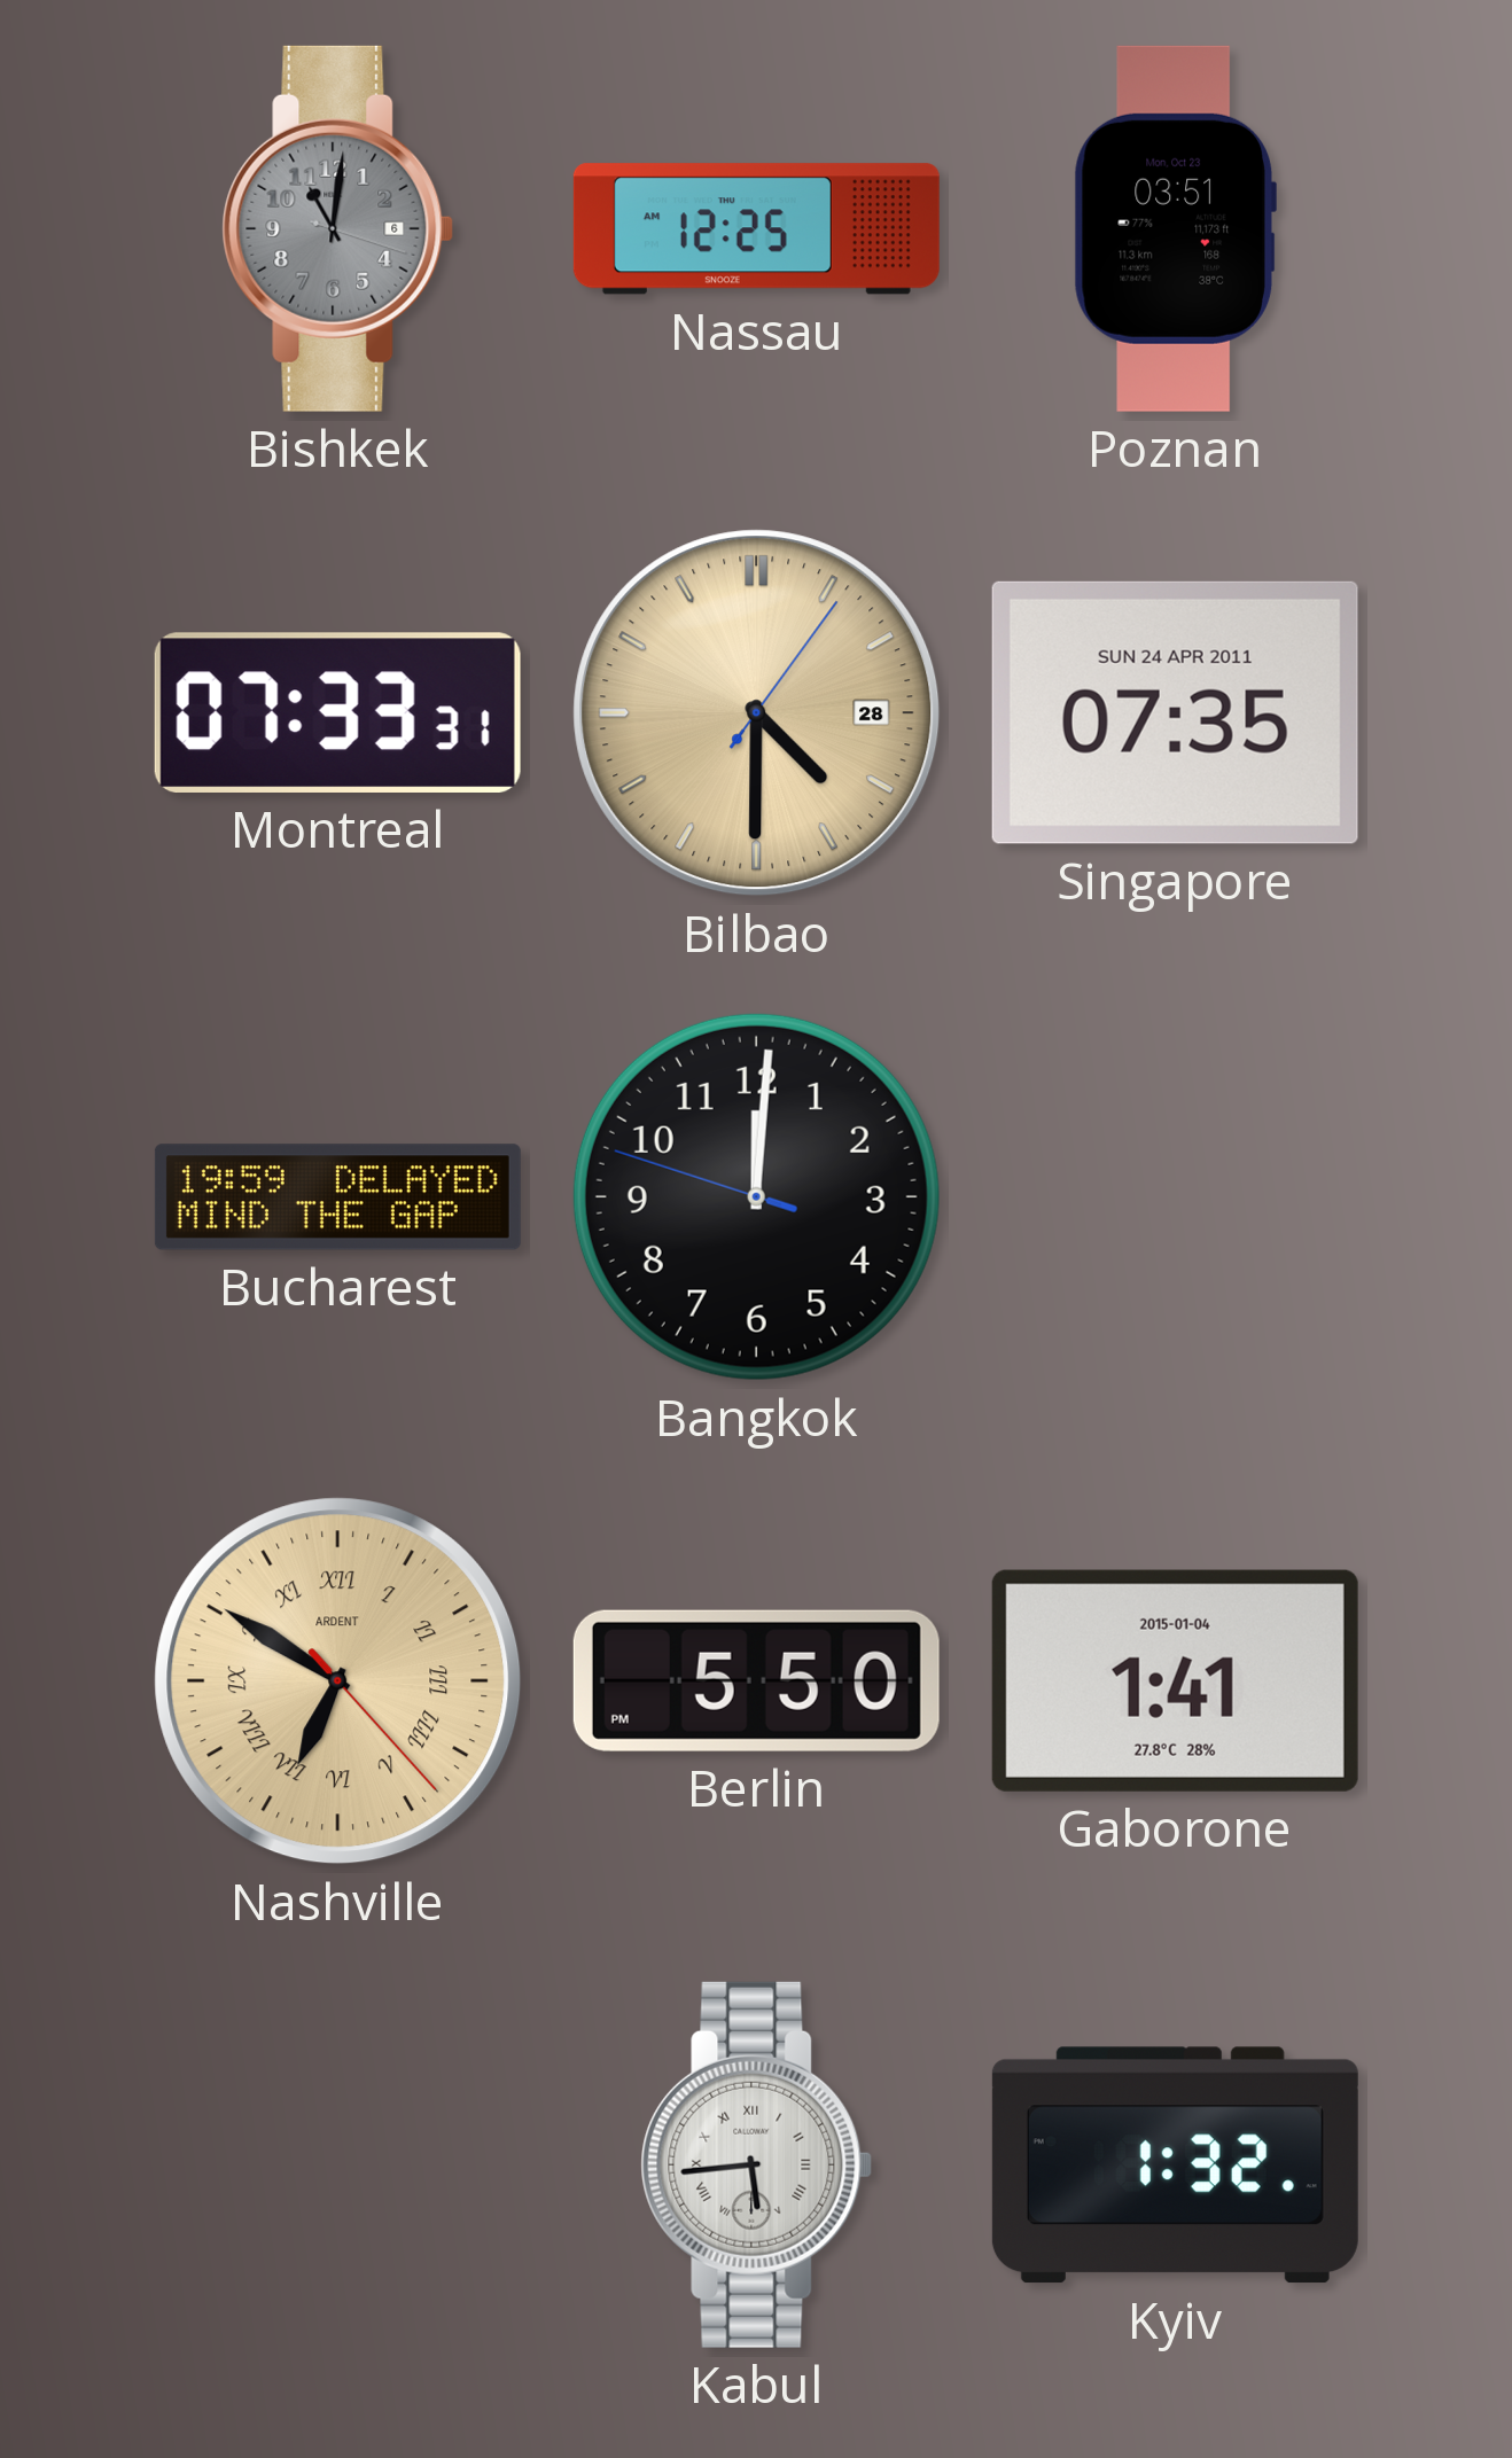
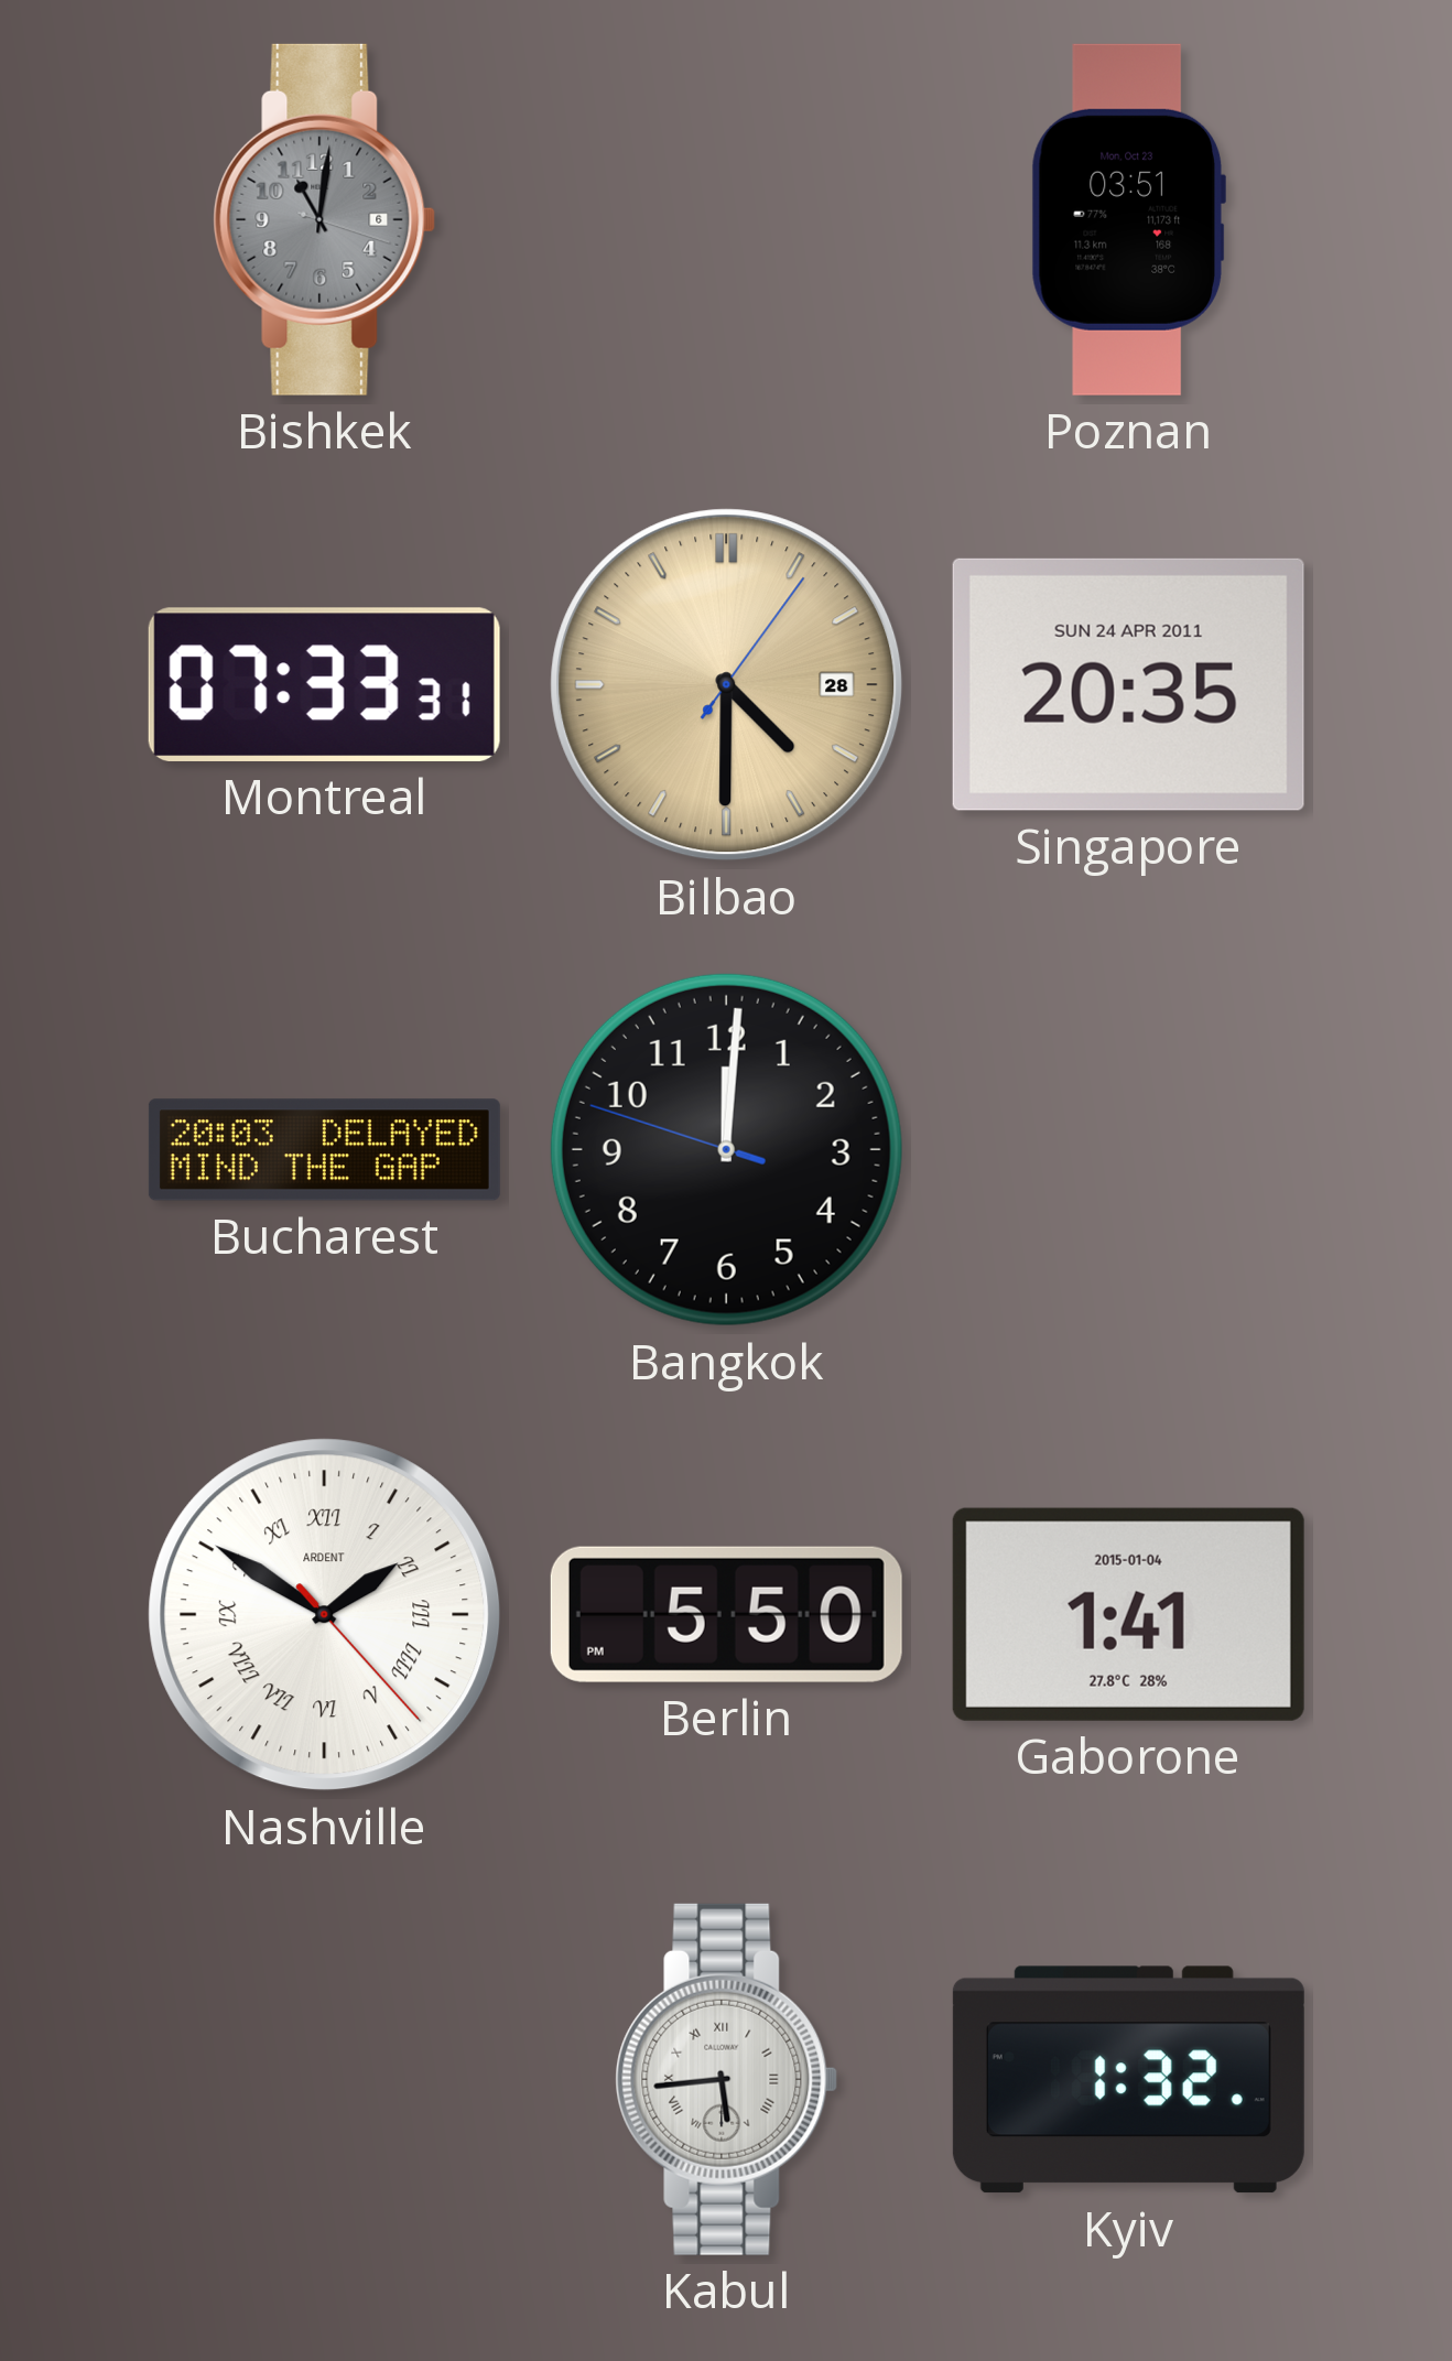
Nassau: 12:25 -> none
Singapore: 07:35 -> 20:35
Bucharest: 19:59 -> 20:03
Nashville: 6:50 -> 1:50
Nashville dial: champagne -> white
